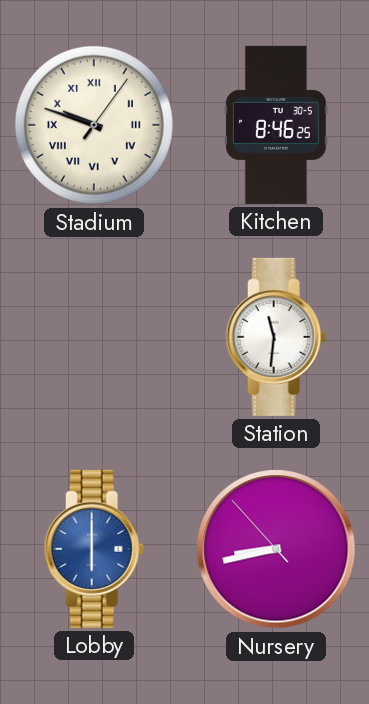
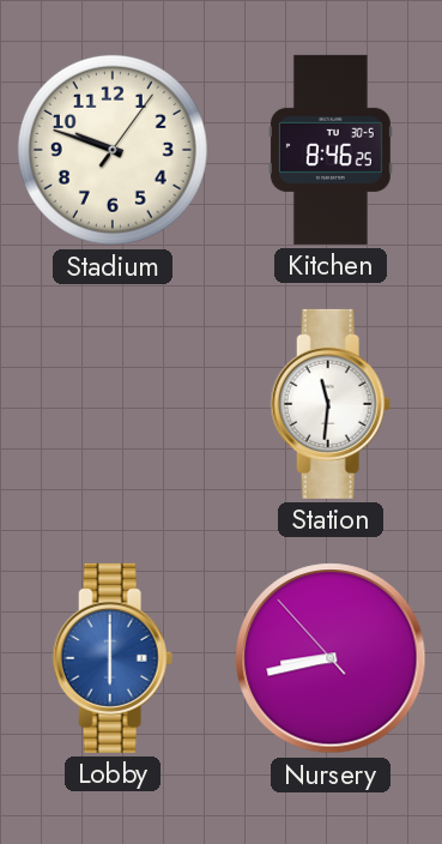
Stadium numerals: Roman -> Arabic
